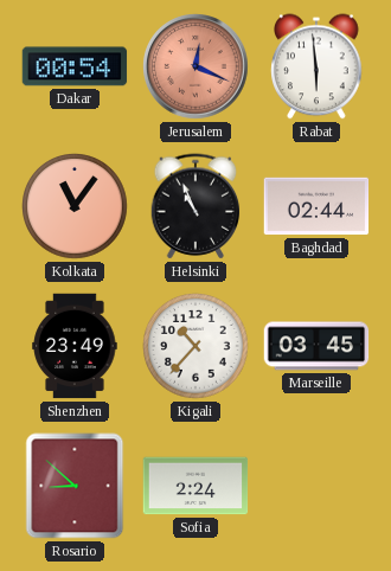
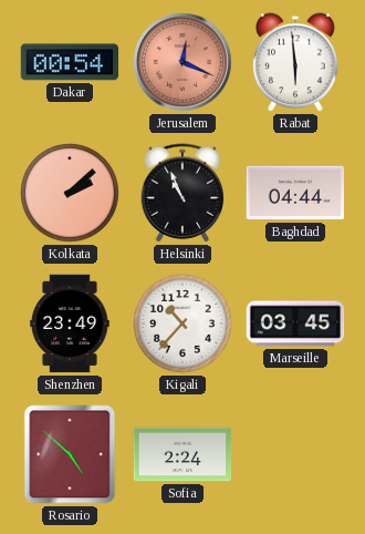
Kolkata: 11:06 -> 2:08
Baghdad: 02:44 -> 04:44
Rosario: 8:52 -> 4:52
